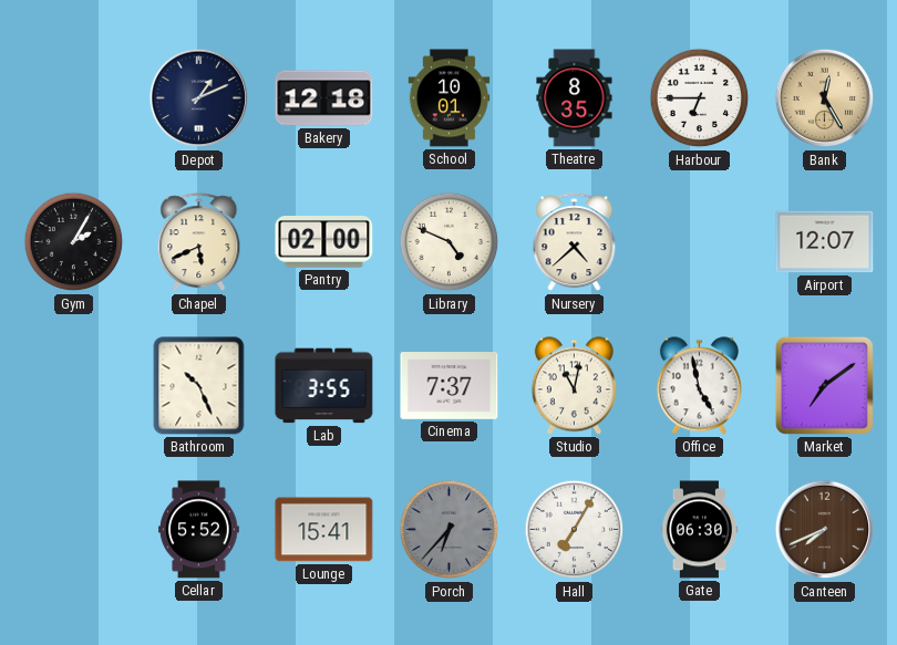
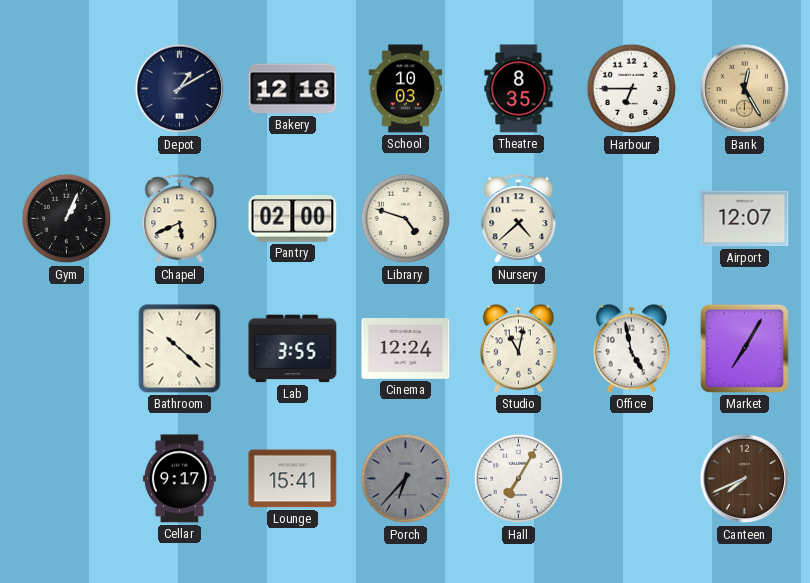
Depot: 1:11 -> 1:10
School: 10:01 -> 10:03
Gym: 2:05 -> 1:04
Library: 4:49 -> 4:48
Bathroom: 10:26 -> 10:22
Cinema: 7:37 -> 12:24
Market: 7:09 -> 7:05
Cellar: 5:52 -> 9:17
Gate: 06:30 -> none
